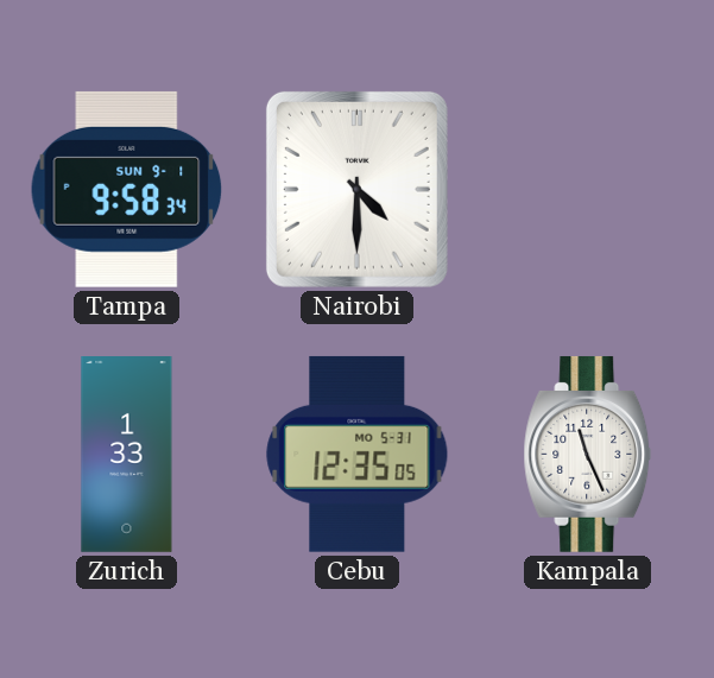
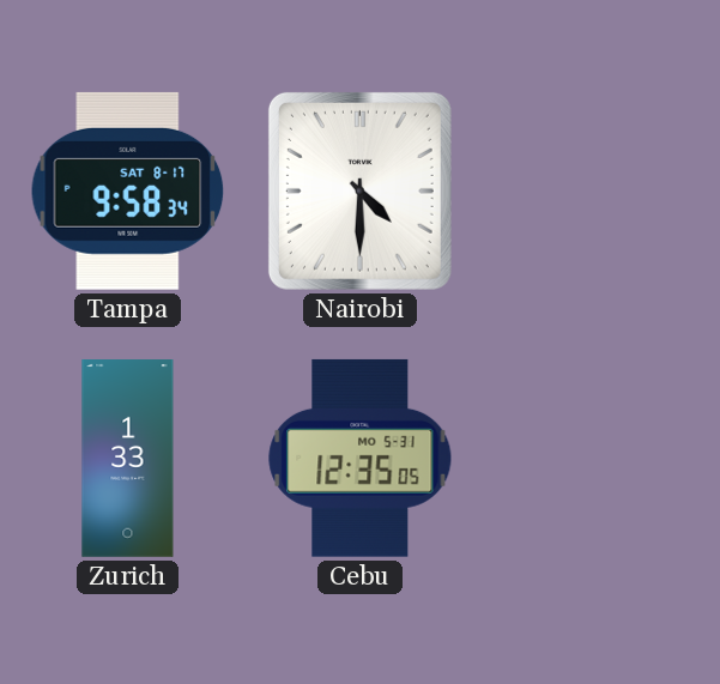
Tampa date: SUN 9-1 -> SAT 8-17
Kampala: 11:26 -> none
